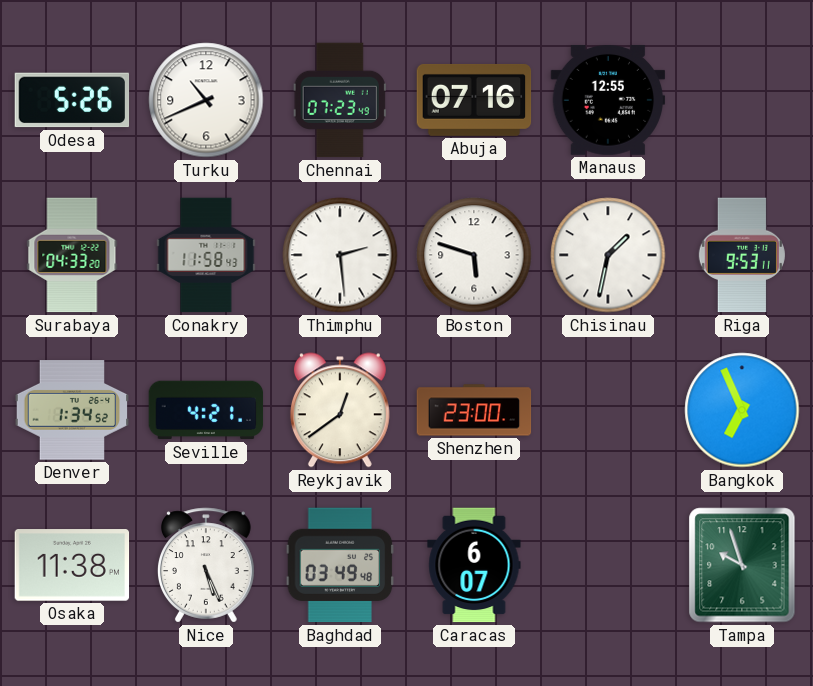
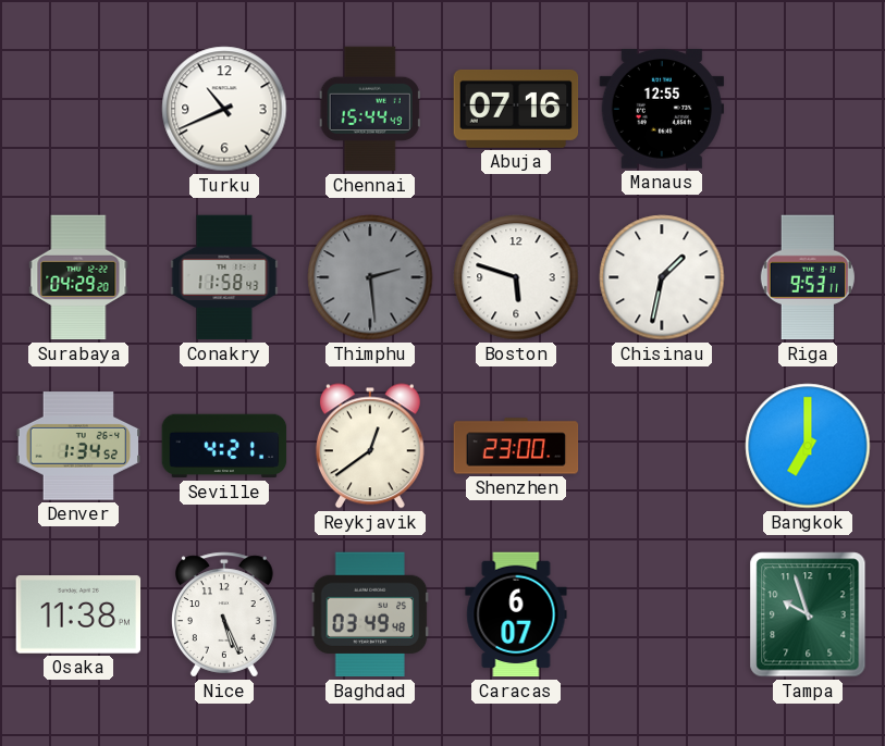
Odesa: 5:26 -> none
Chennai: 07:23 -> 15:44
Surabaya: 04:33 -> 04:29
Thimphu dial: white -> grey
Bangkok: 6:56 -> 7:00
